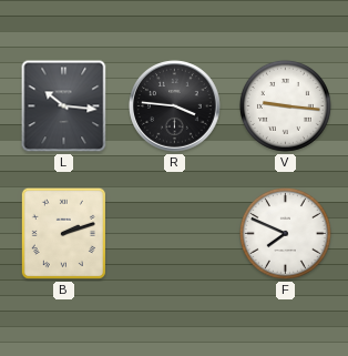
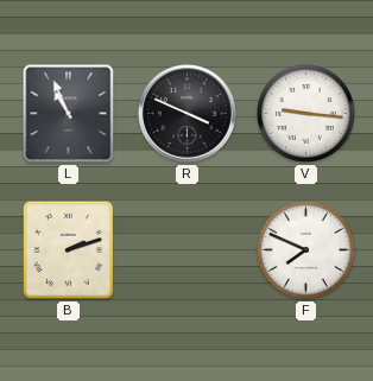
L: 10:16 -> 10:56
R: 3:46 -> 3:49
